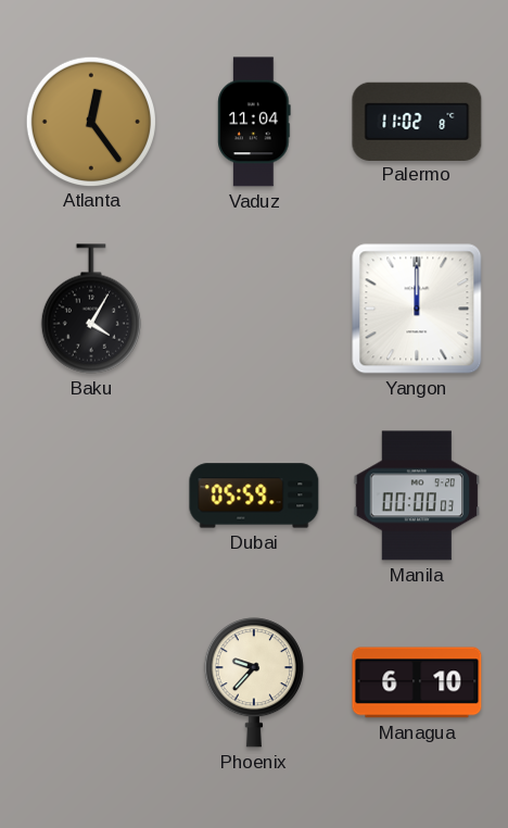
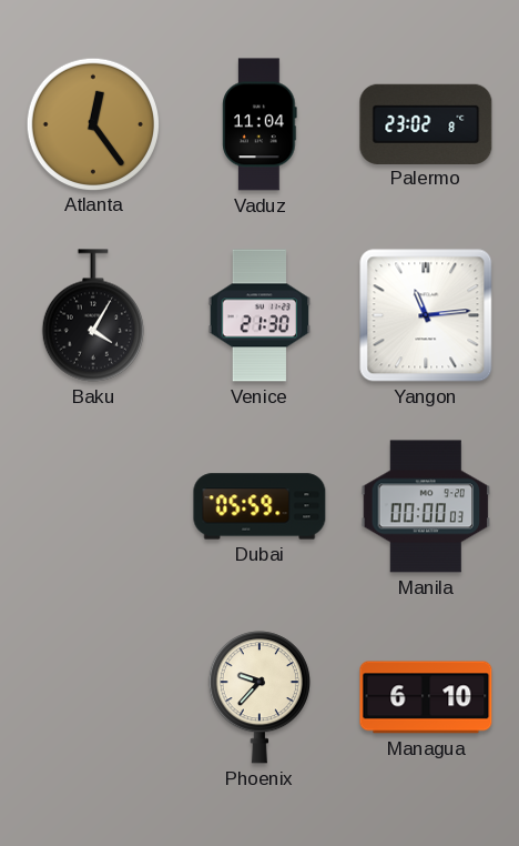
Palermo: 11:02 -> 23:02
Venice: none -> 21:30
Yangon: 12:00 -> 11:14
